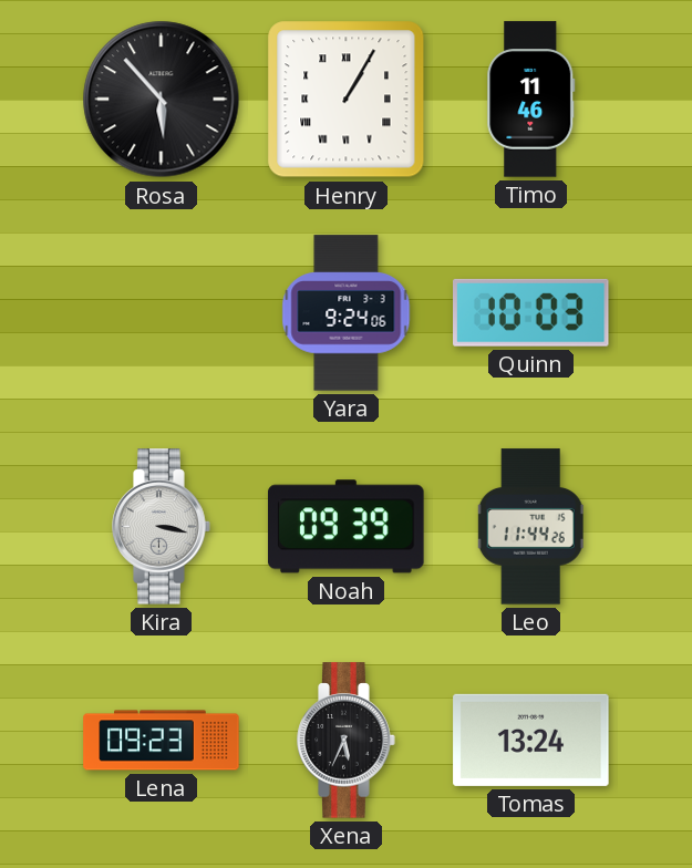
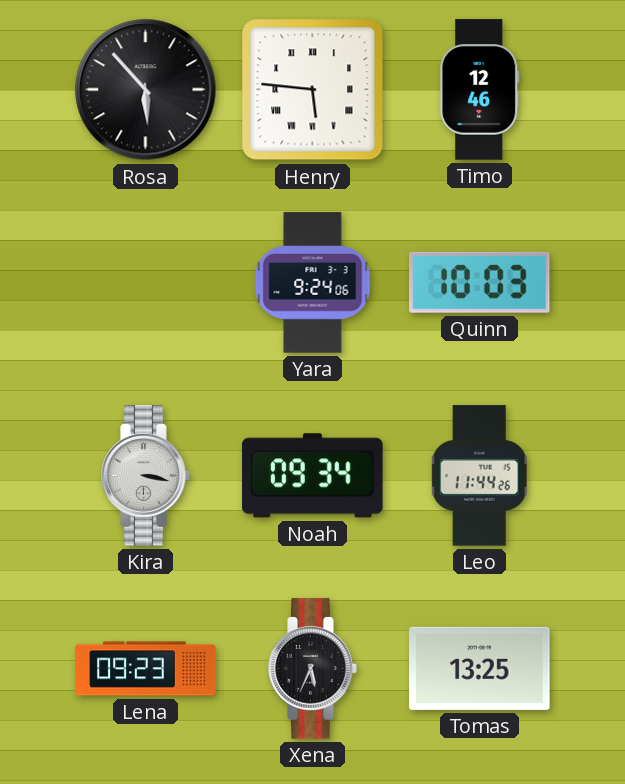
Henry: 1:05 -> 5:46
Timo: 11:46 -> 12:46
Noah: 09:39 -> 09:34
Tomas: 13:24 -> 13:25
